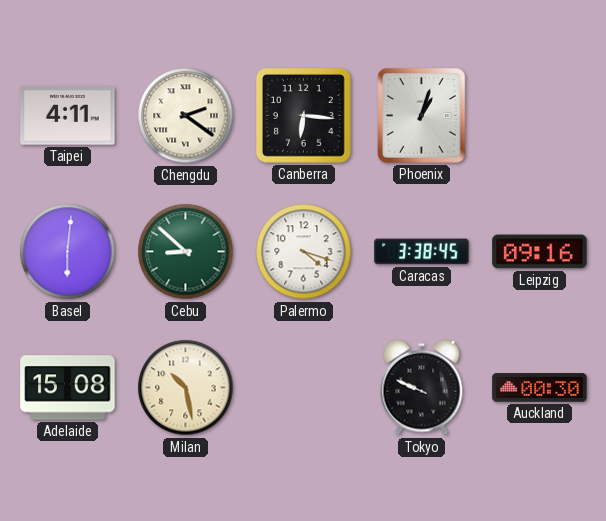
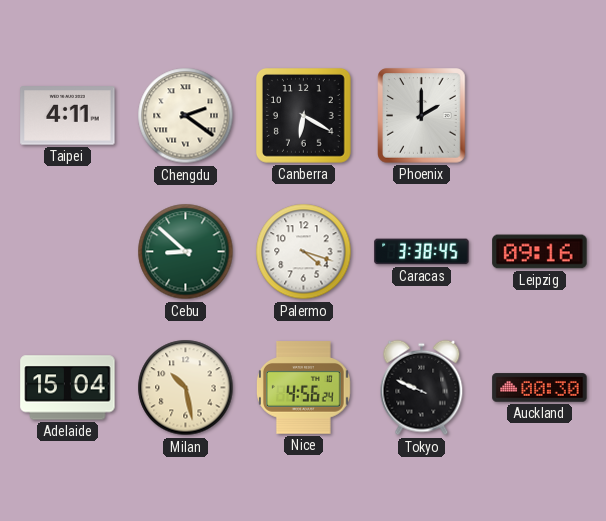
Canberra: 6:16 -> 6:20
Phoenix: 1:03 -> 2:00
Basel: 6:01 -> none
Adelaide: 15:08 -> 15:04
Nice: none -> 4:56
